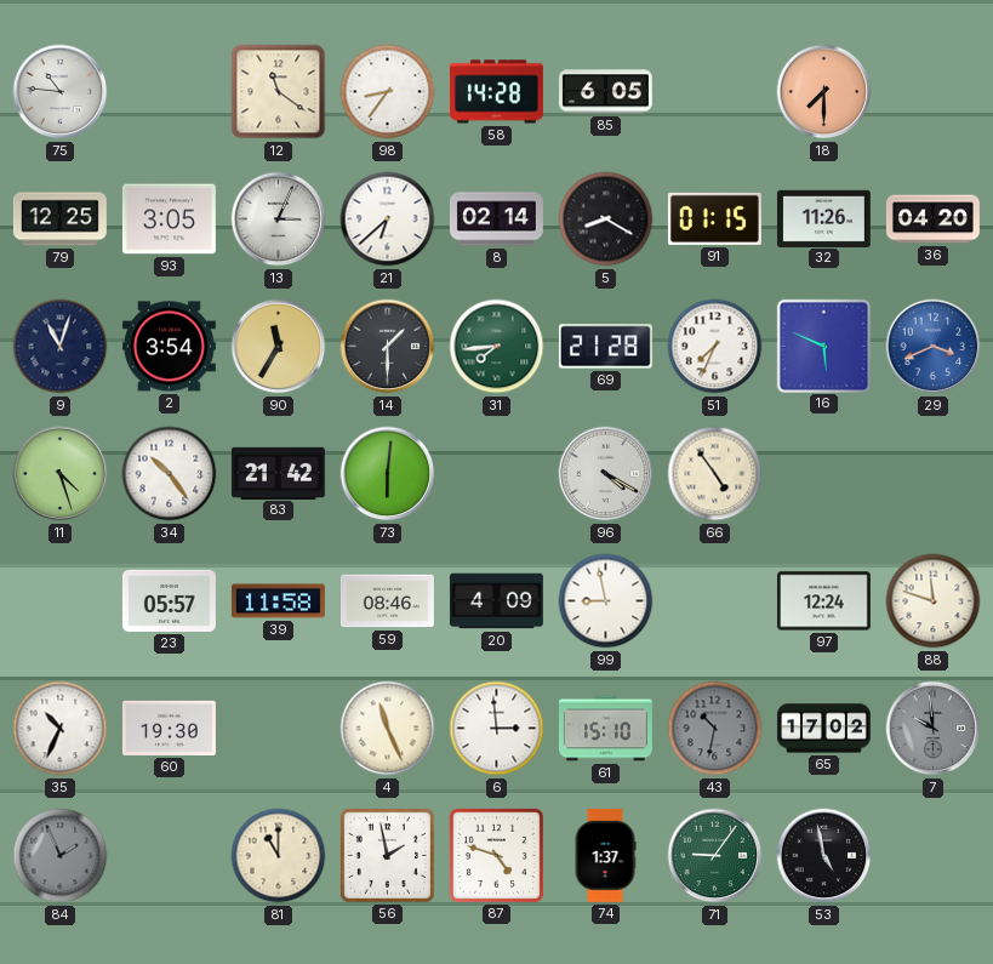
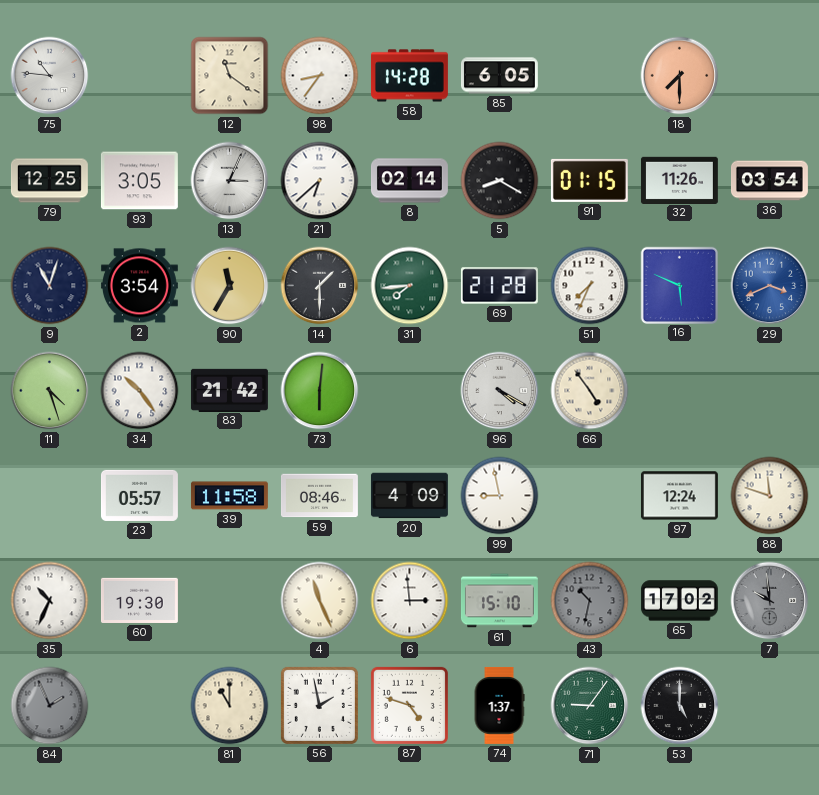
36: 04:20 -> 03:54
53: 4:58 -> 5:00
